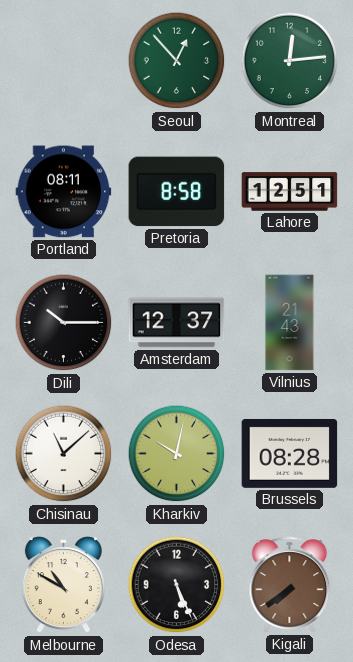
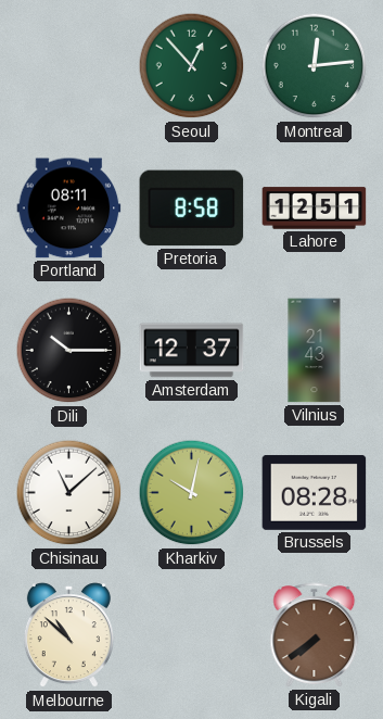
Melbourne: 10:50 -> 10:52
Odesa: 5:26 -> none
